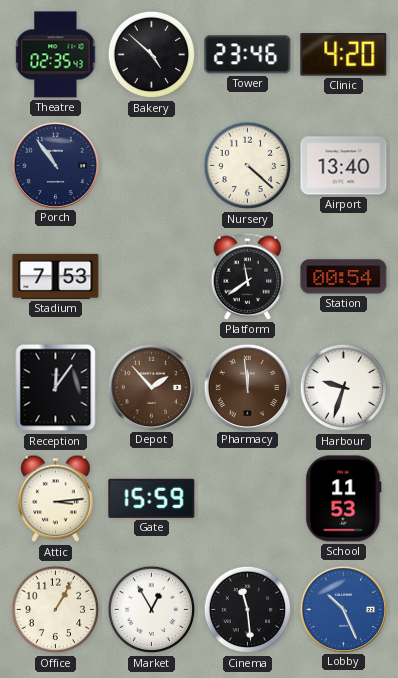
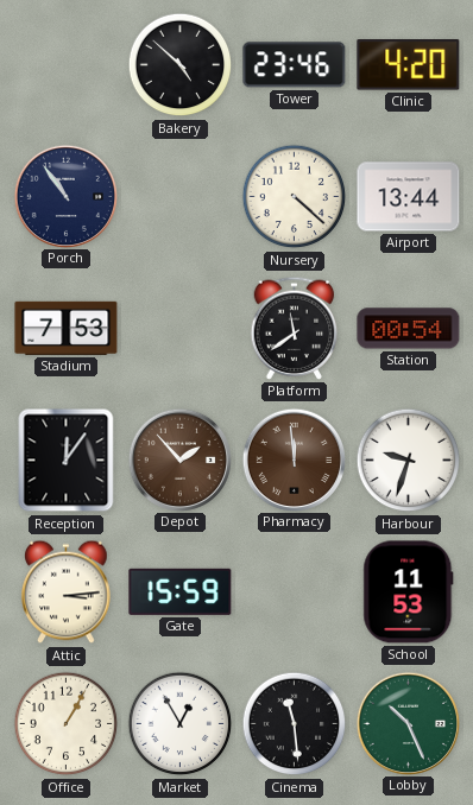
Theatre: 02:35 -> none
Airport: 13:40 -> 13:44
Lobby dial: blue -> green
